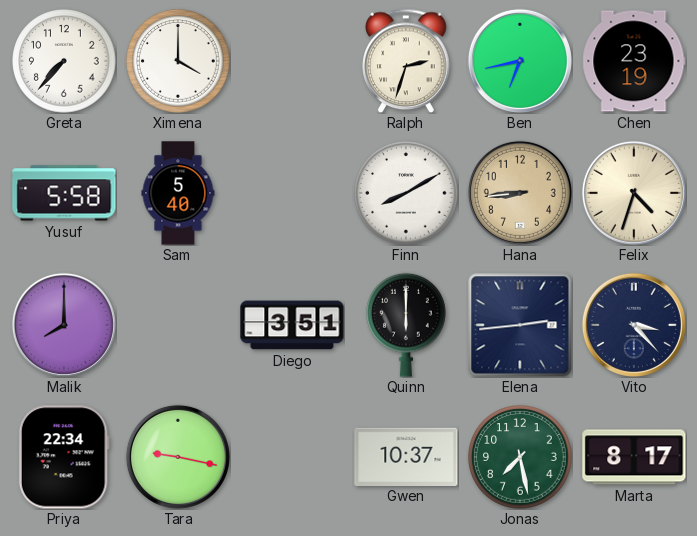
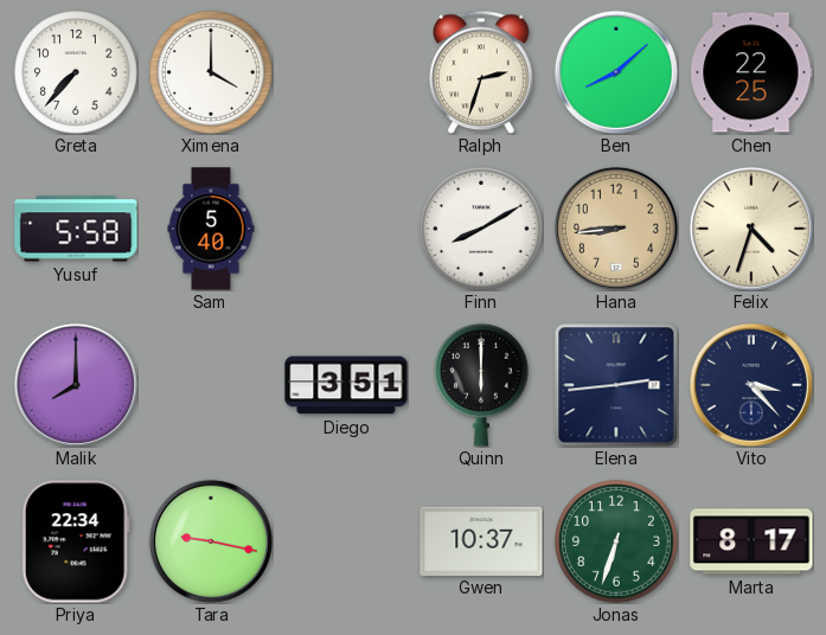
Ben: 6:43 -> 8:08
Chen: 23:19 -> 22:25
Jonas: 7:28 -> 6:33
